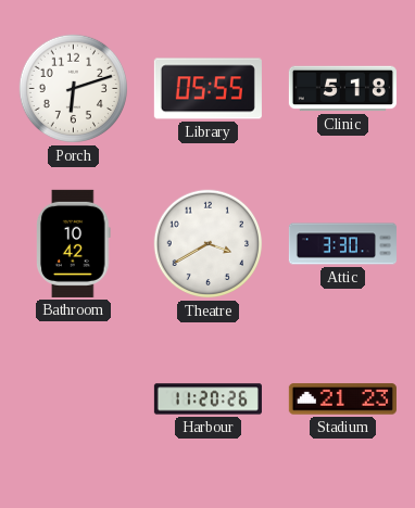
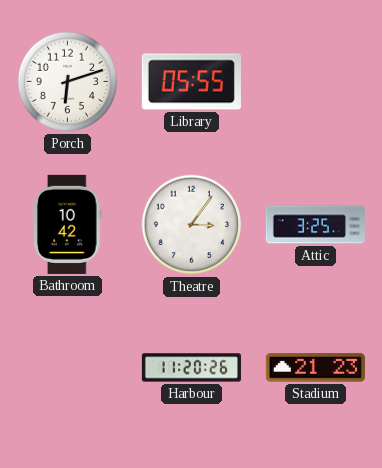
Clinic: 5:18 -> none
Theatre: 3:40 -> 3:06
Attic: 3:30 -> 3:25
